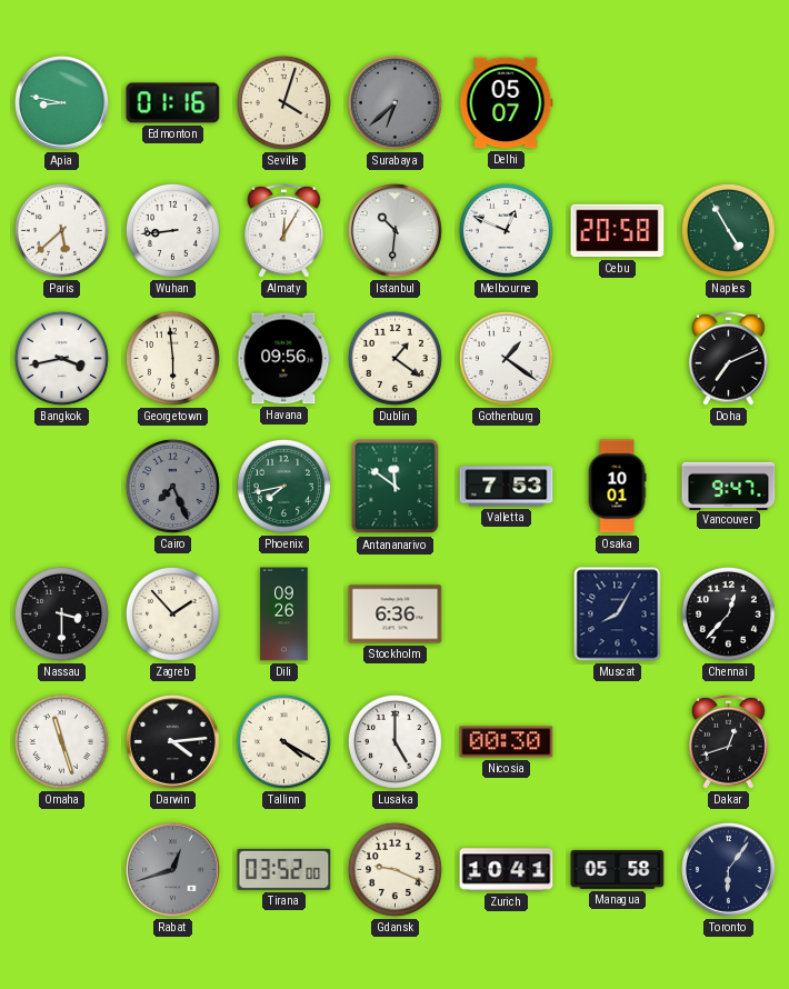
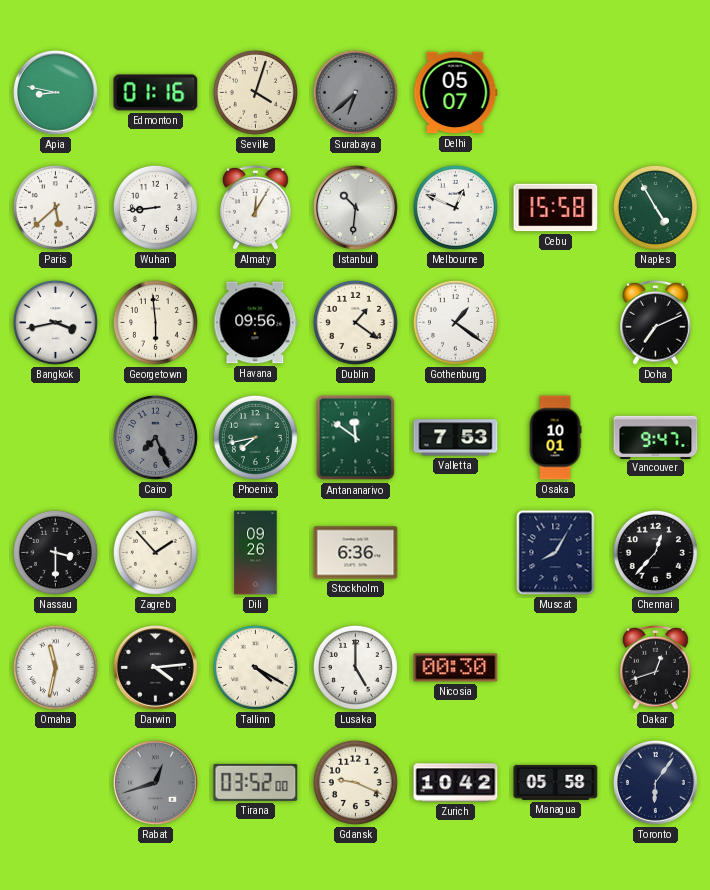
Cebu: 20:58 -> 15:58
Omaha: 11:27 -> 11:32
Zurich: 10:41 -> 10:42
